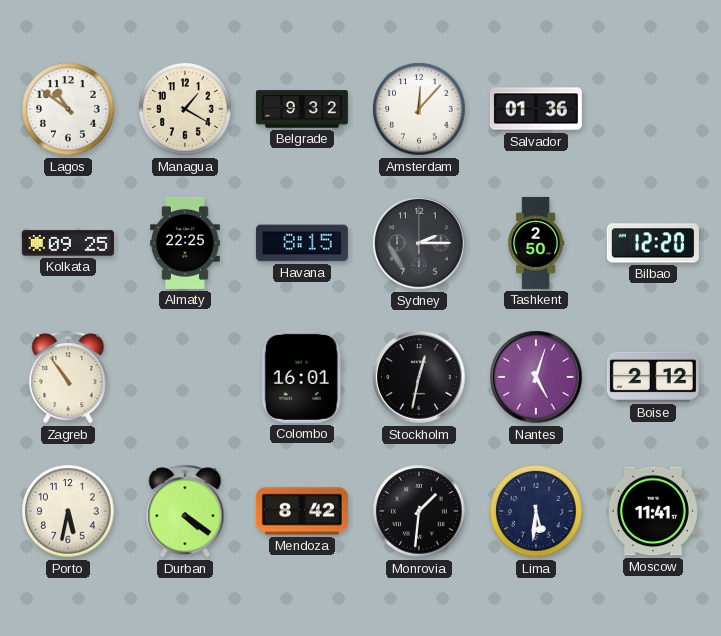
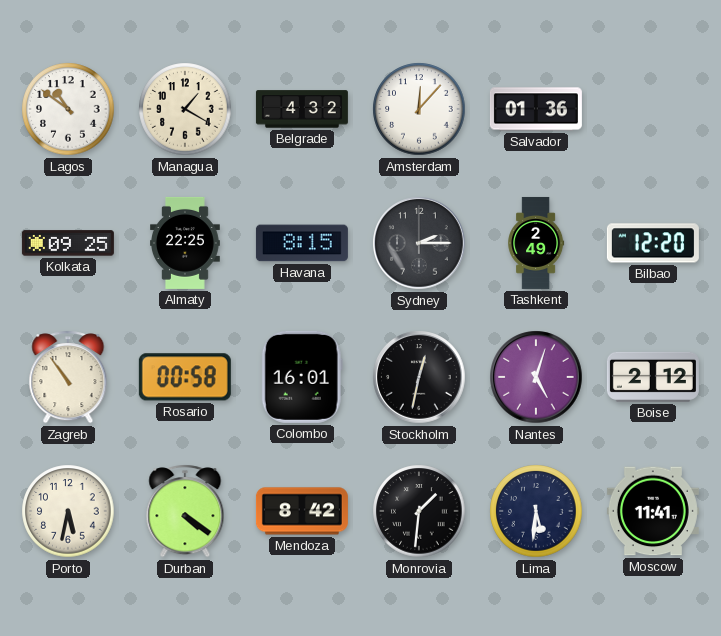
Belgrade: 9:32 -> 4:32
Tashkent: 2:50 -> 2:49
Rosario: none -> 00:58
